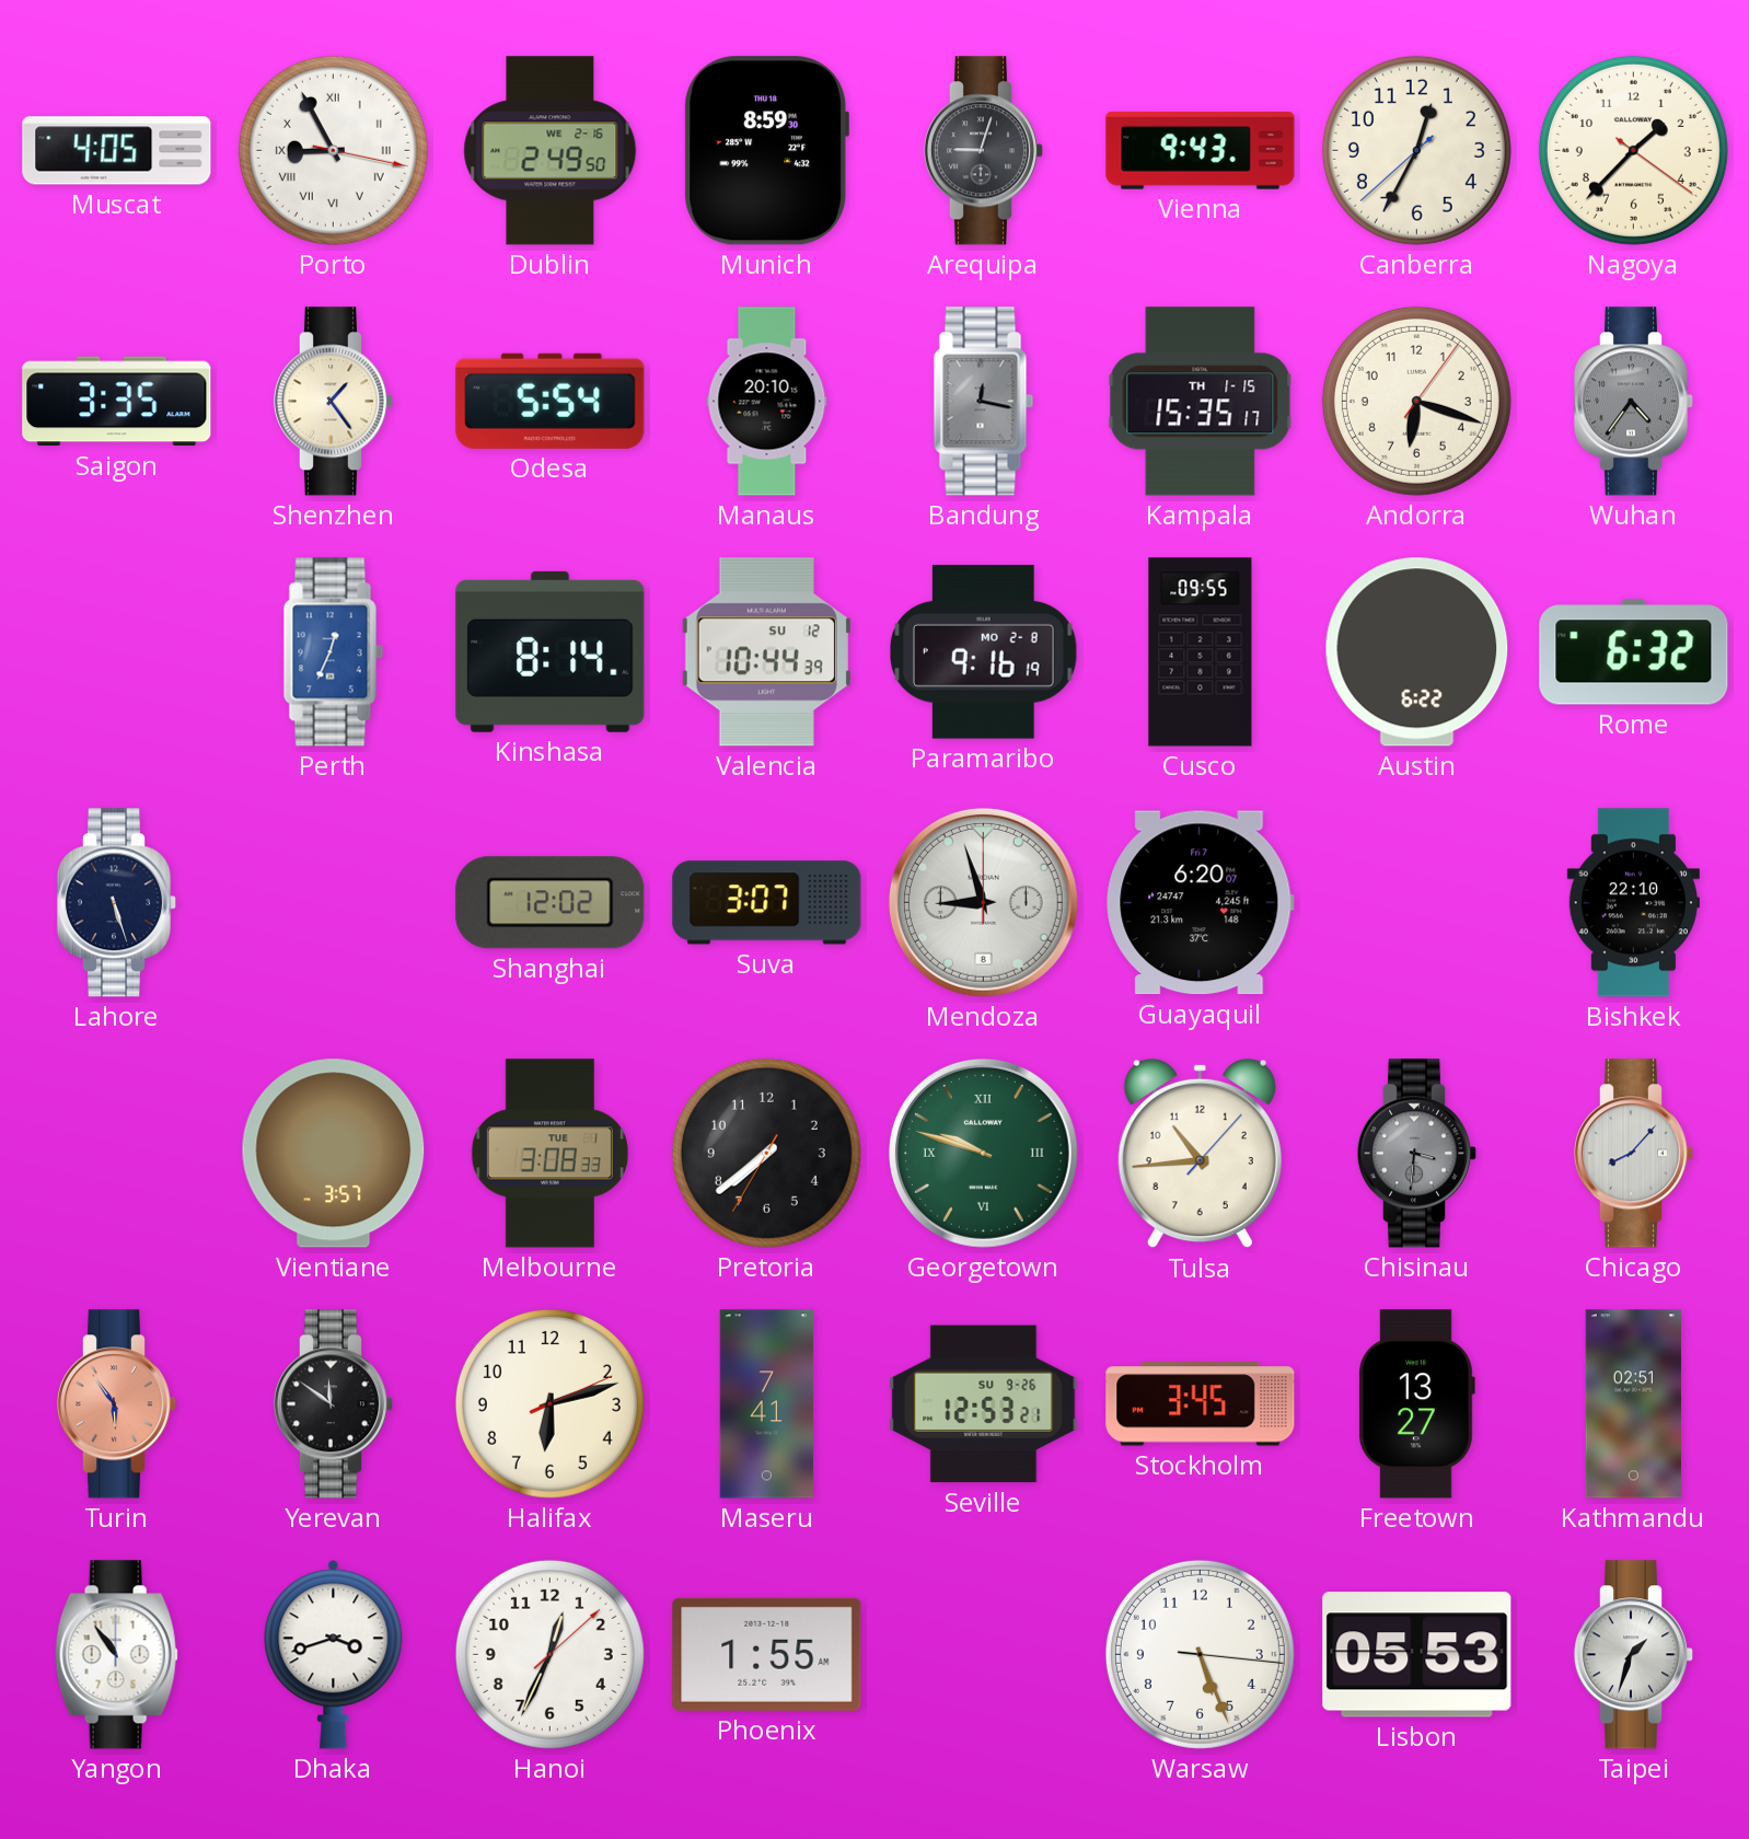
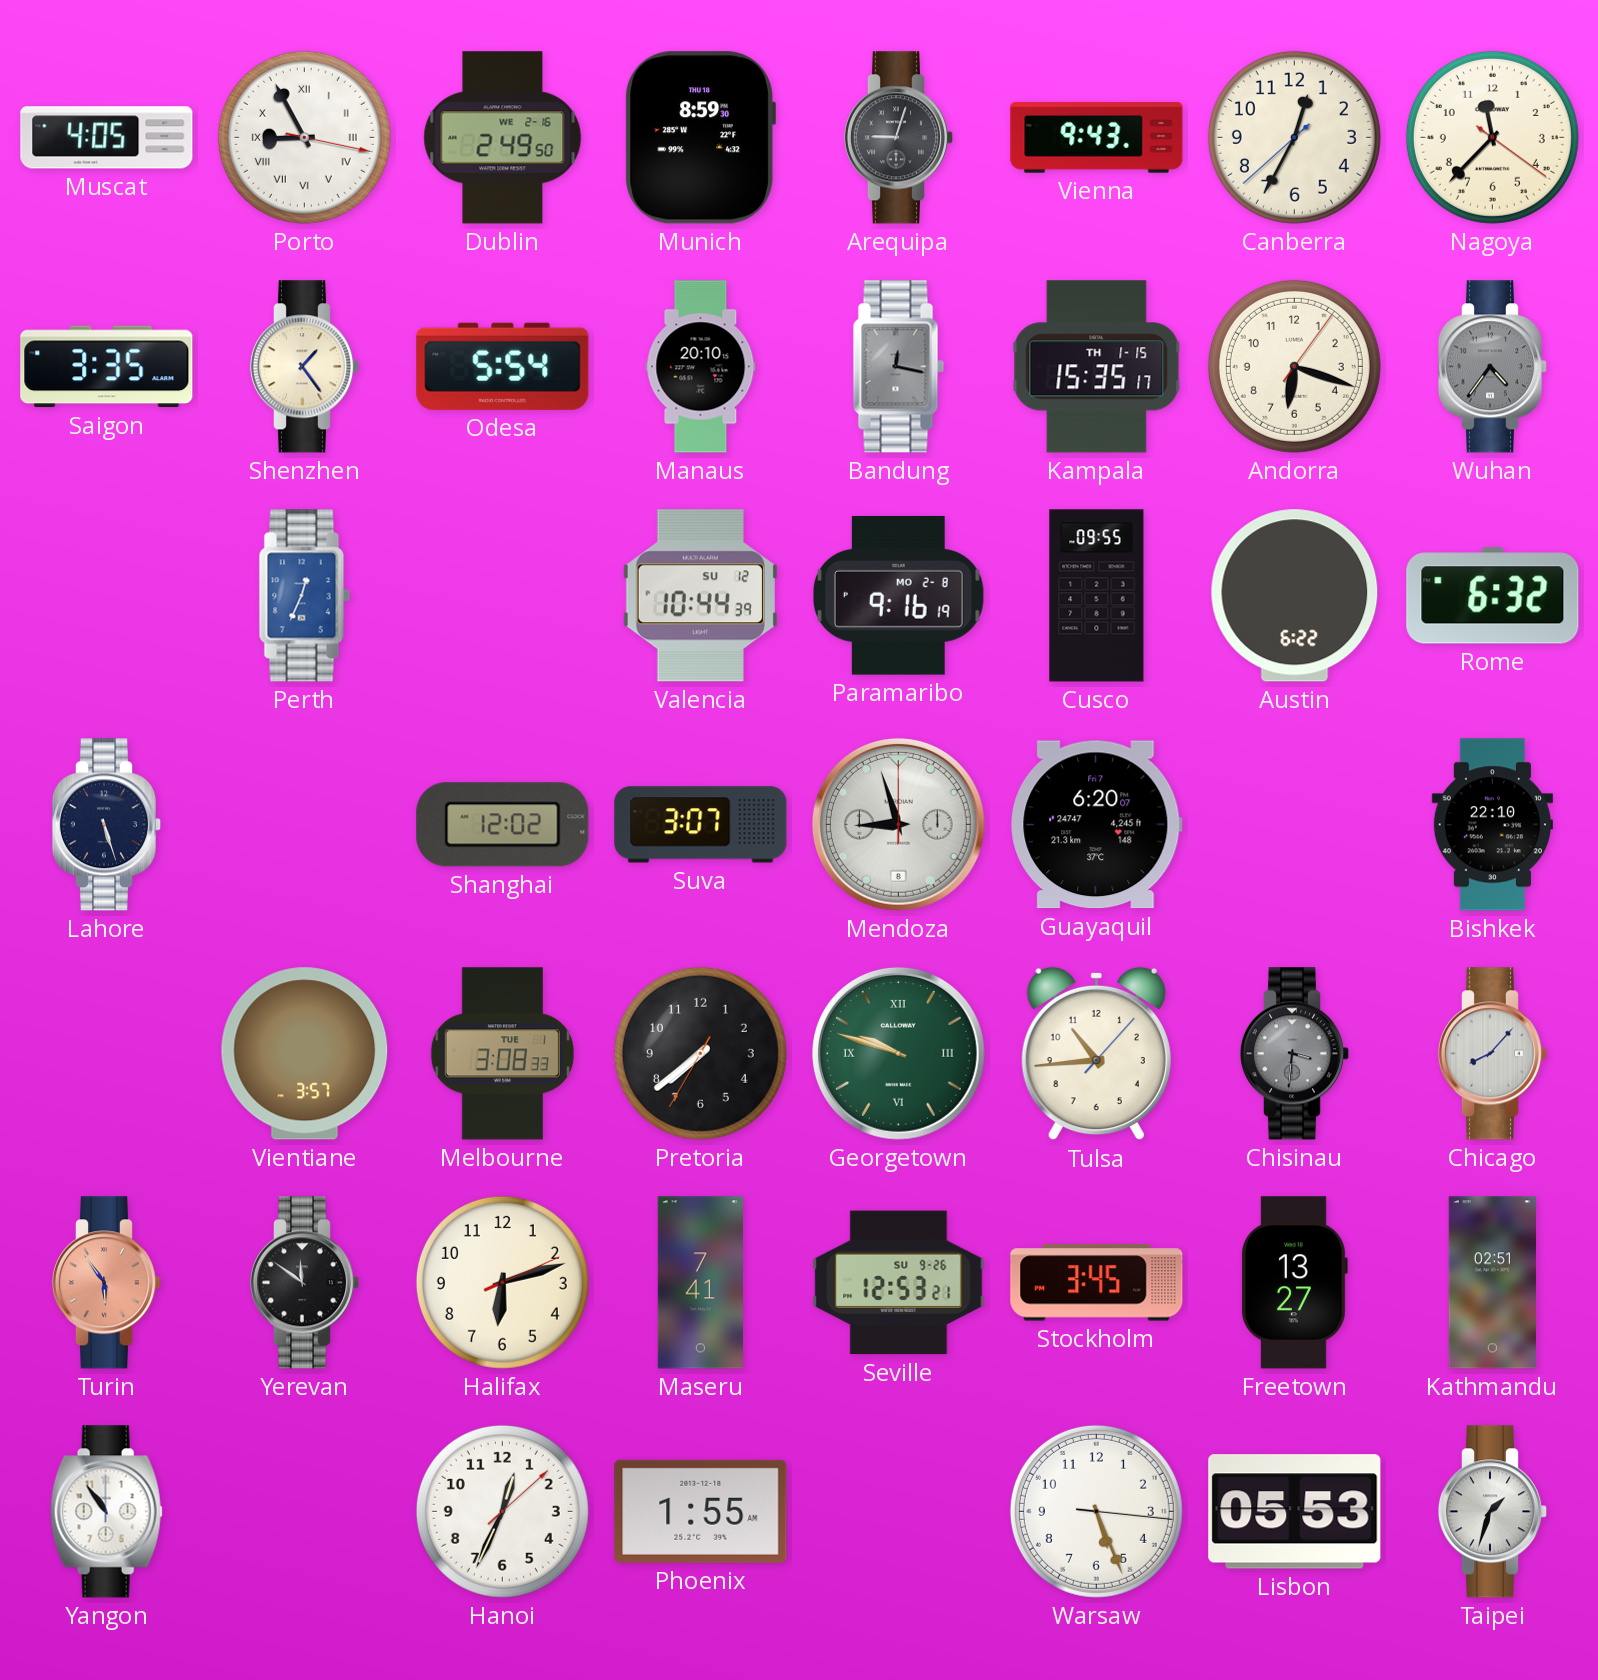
Nagoya: 1:37 -> 11:37
Kinshasa: 8:14 -> none
Dhaka: 3:42 -> none
